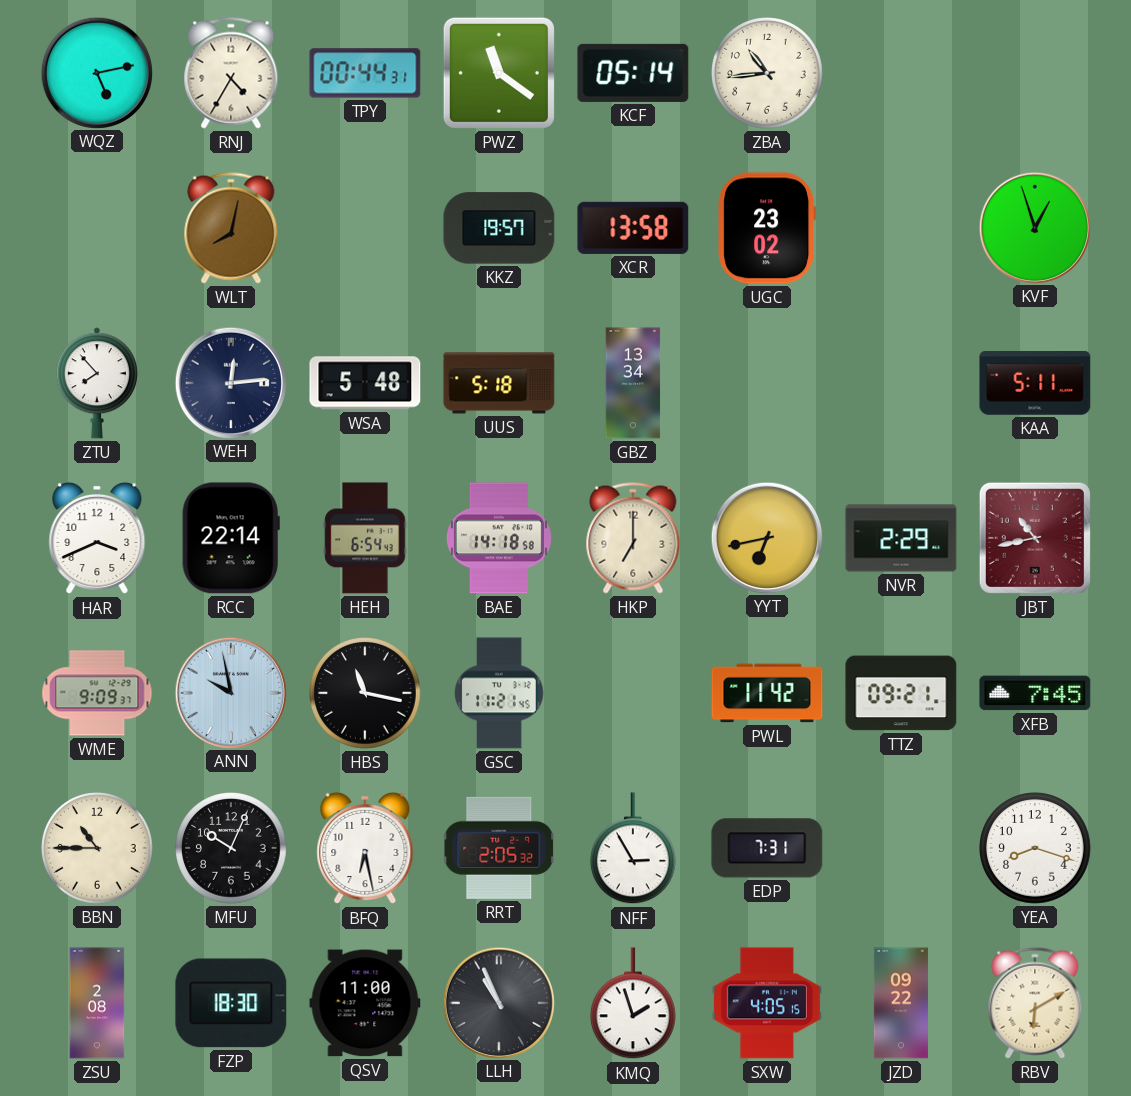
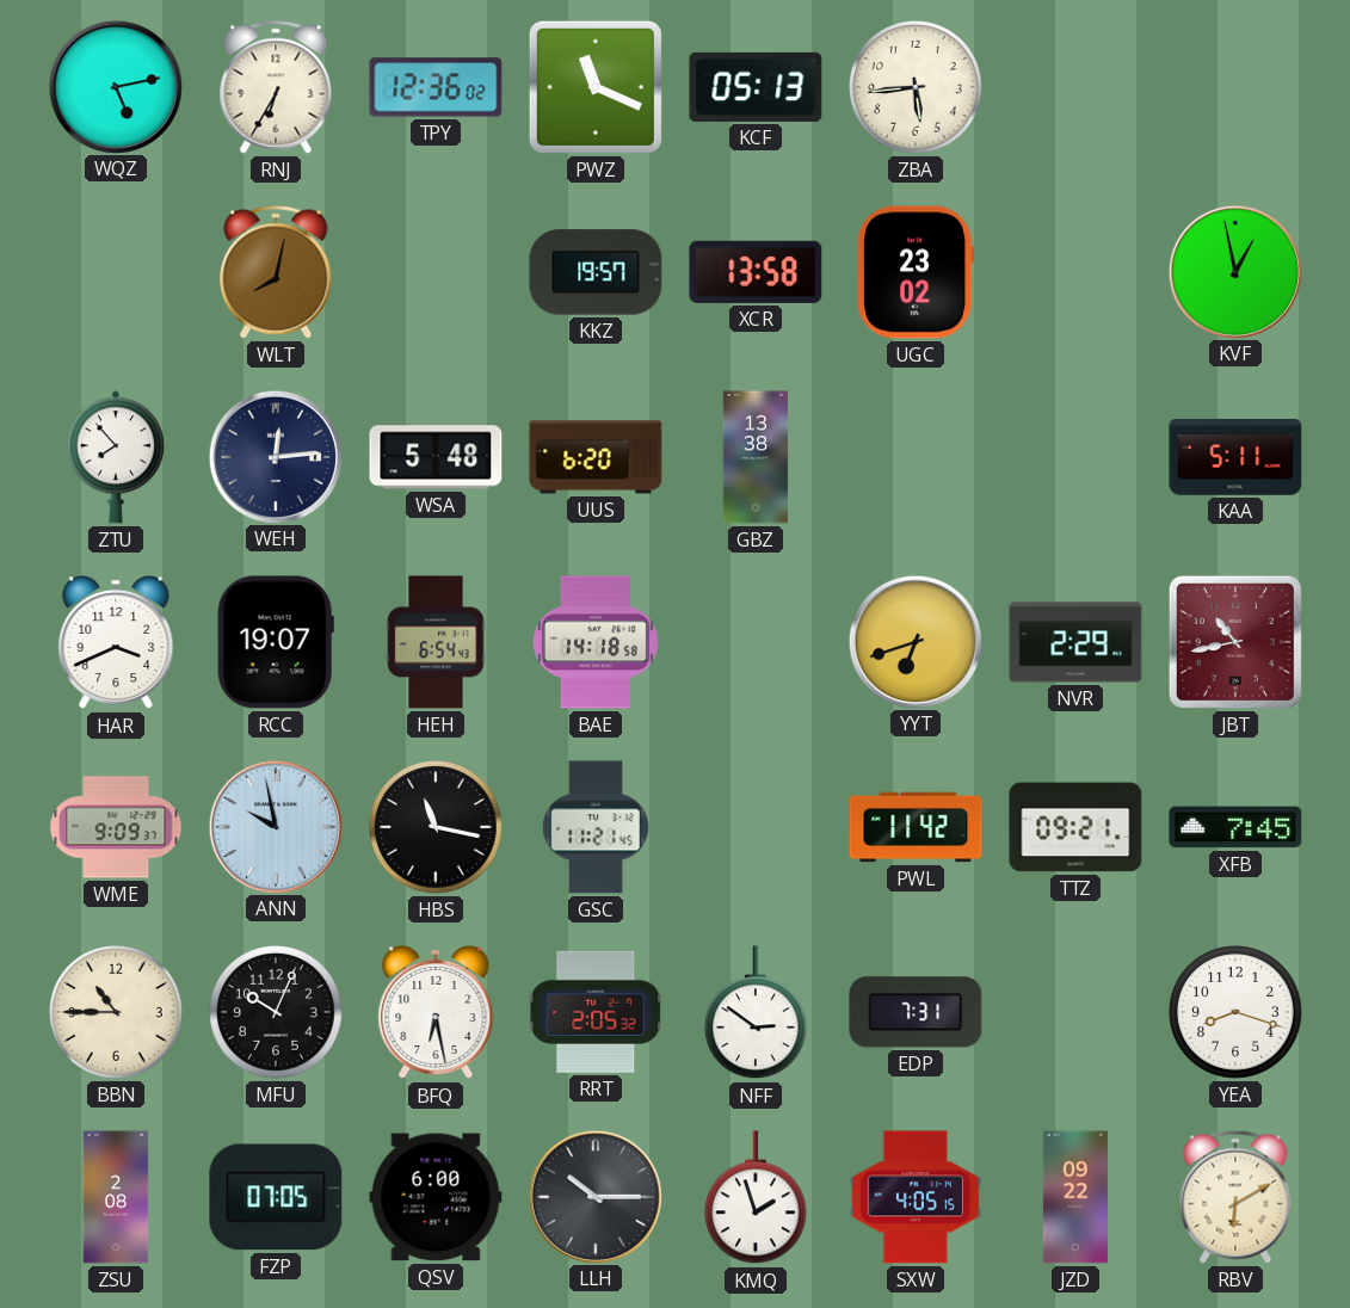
RNJ: 4:35 -> 6:35
TPY: 00:44 -> 12:36
PWZ: 11:21 -> 11:19
KCF: 05:14 -> 05:13
ZBA: 10:44 -> 5:44
KVF: 12:57 -> 12:58
UUS: 5:18 -> 6:20
GBZ: 13:34 -> 13:38
RCC: 22:14 -> 19:07
HKP: 7:00 -> none
YYT: 6:43 -> 6:42
NFF: 2:55 -> 2:51
FZP: 18:30 -> 07:05
QSV: 11:00 -> 6:00
LLH: 10:56 -> 10:15
